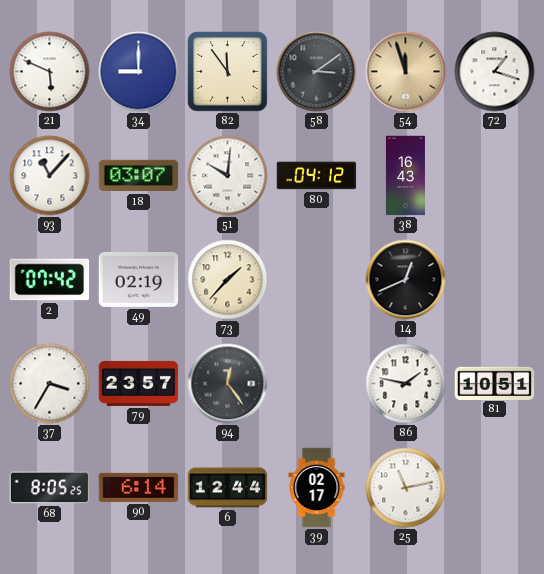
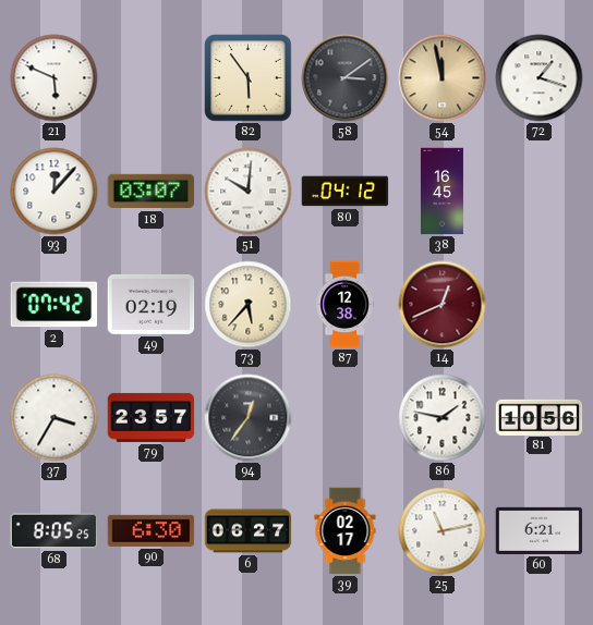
34: 9:00 -> none
82: 11:54 -> 5:54
54: 11:57 -> 11:58
93: 11:07 -> 12:07
38: 16:43 -> 16:45
73: 1:37 -> 5:37
87: none -> 12:38
14 dial: black -> burgundy
94: 12:24 -> 12:36
81: 10:51 -> 10:56
90: 6:14 -> 6:30
6: 12:44 -> 06:27
60: none -> 6:21
